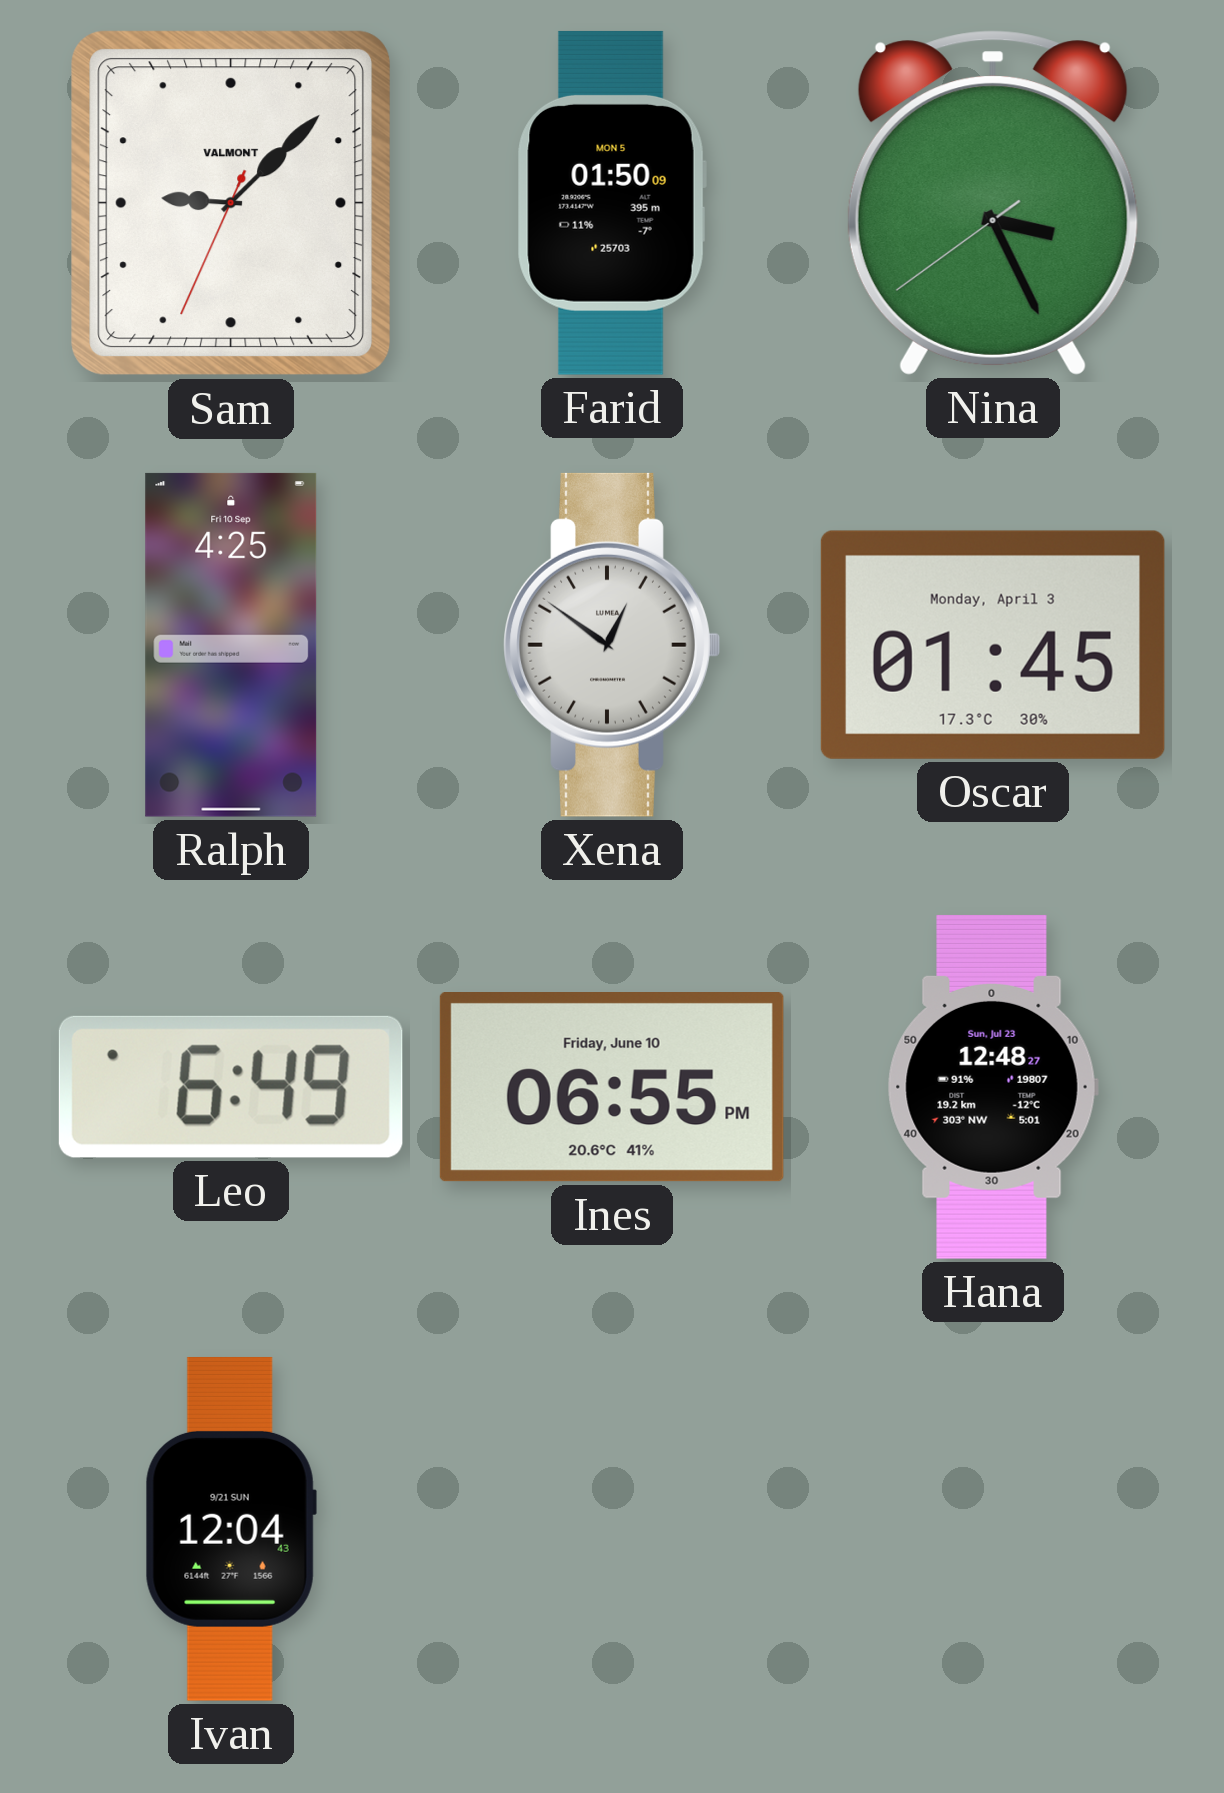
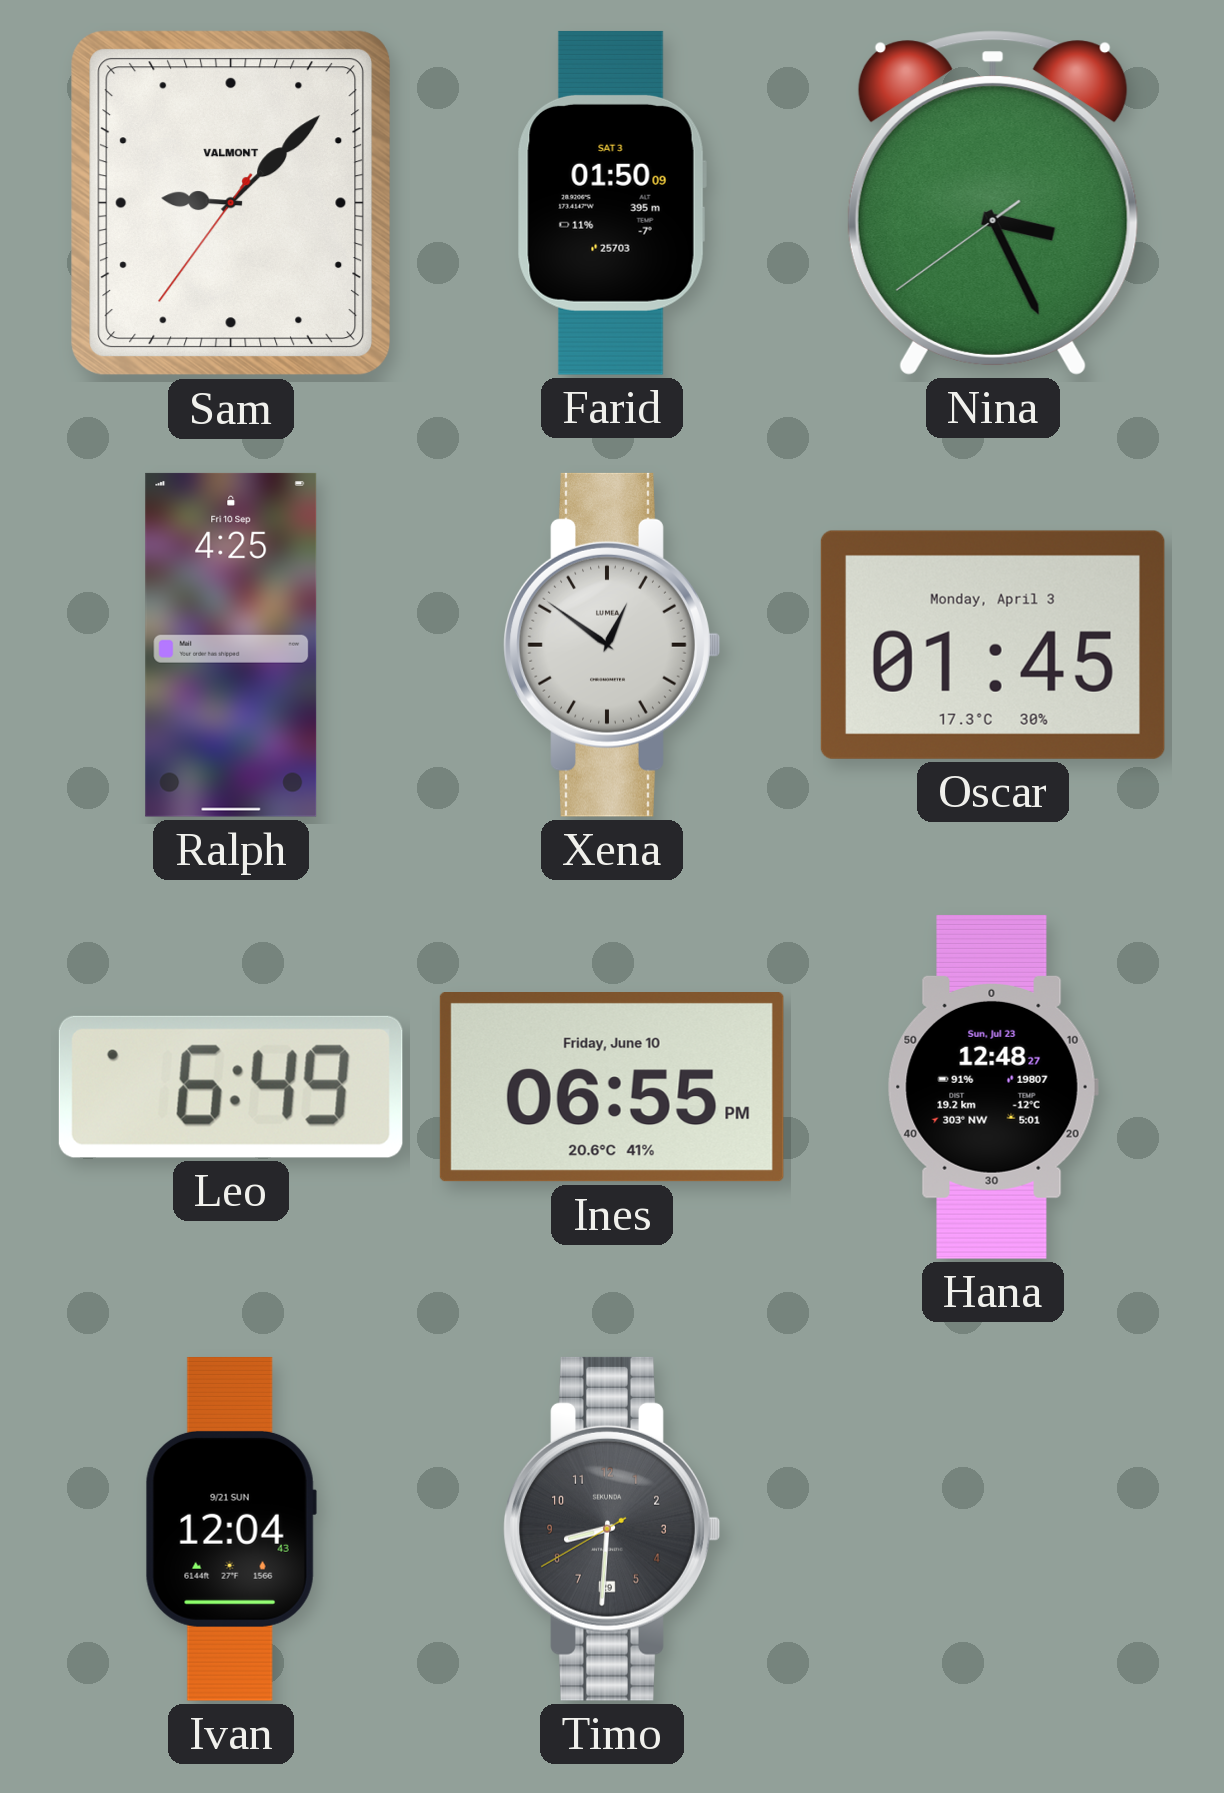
Sam: 9:07:34 -> 9:07:36
Farid date: MON 5 -> SAT 3
Timo: none -> 8:30
